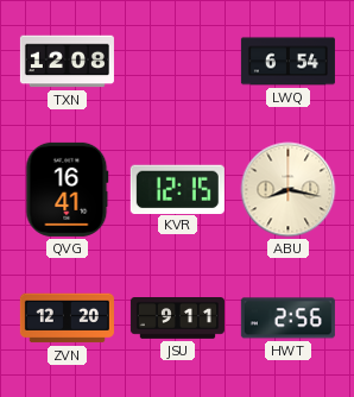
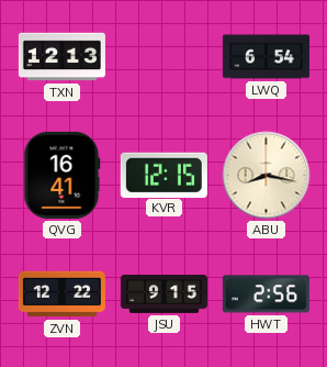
TXN: 12:08 -> 12:13
ZVN: 12:20 -> 12:22
JSU: 9:11 -> 9:15
